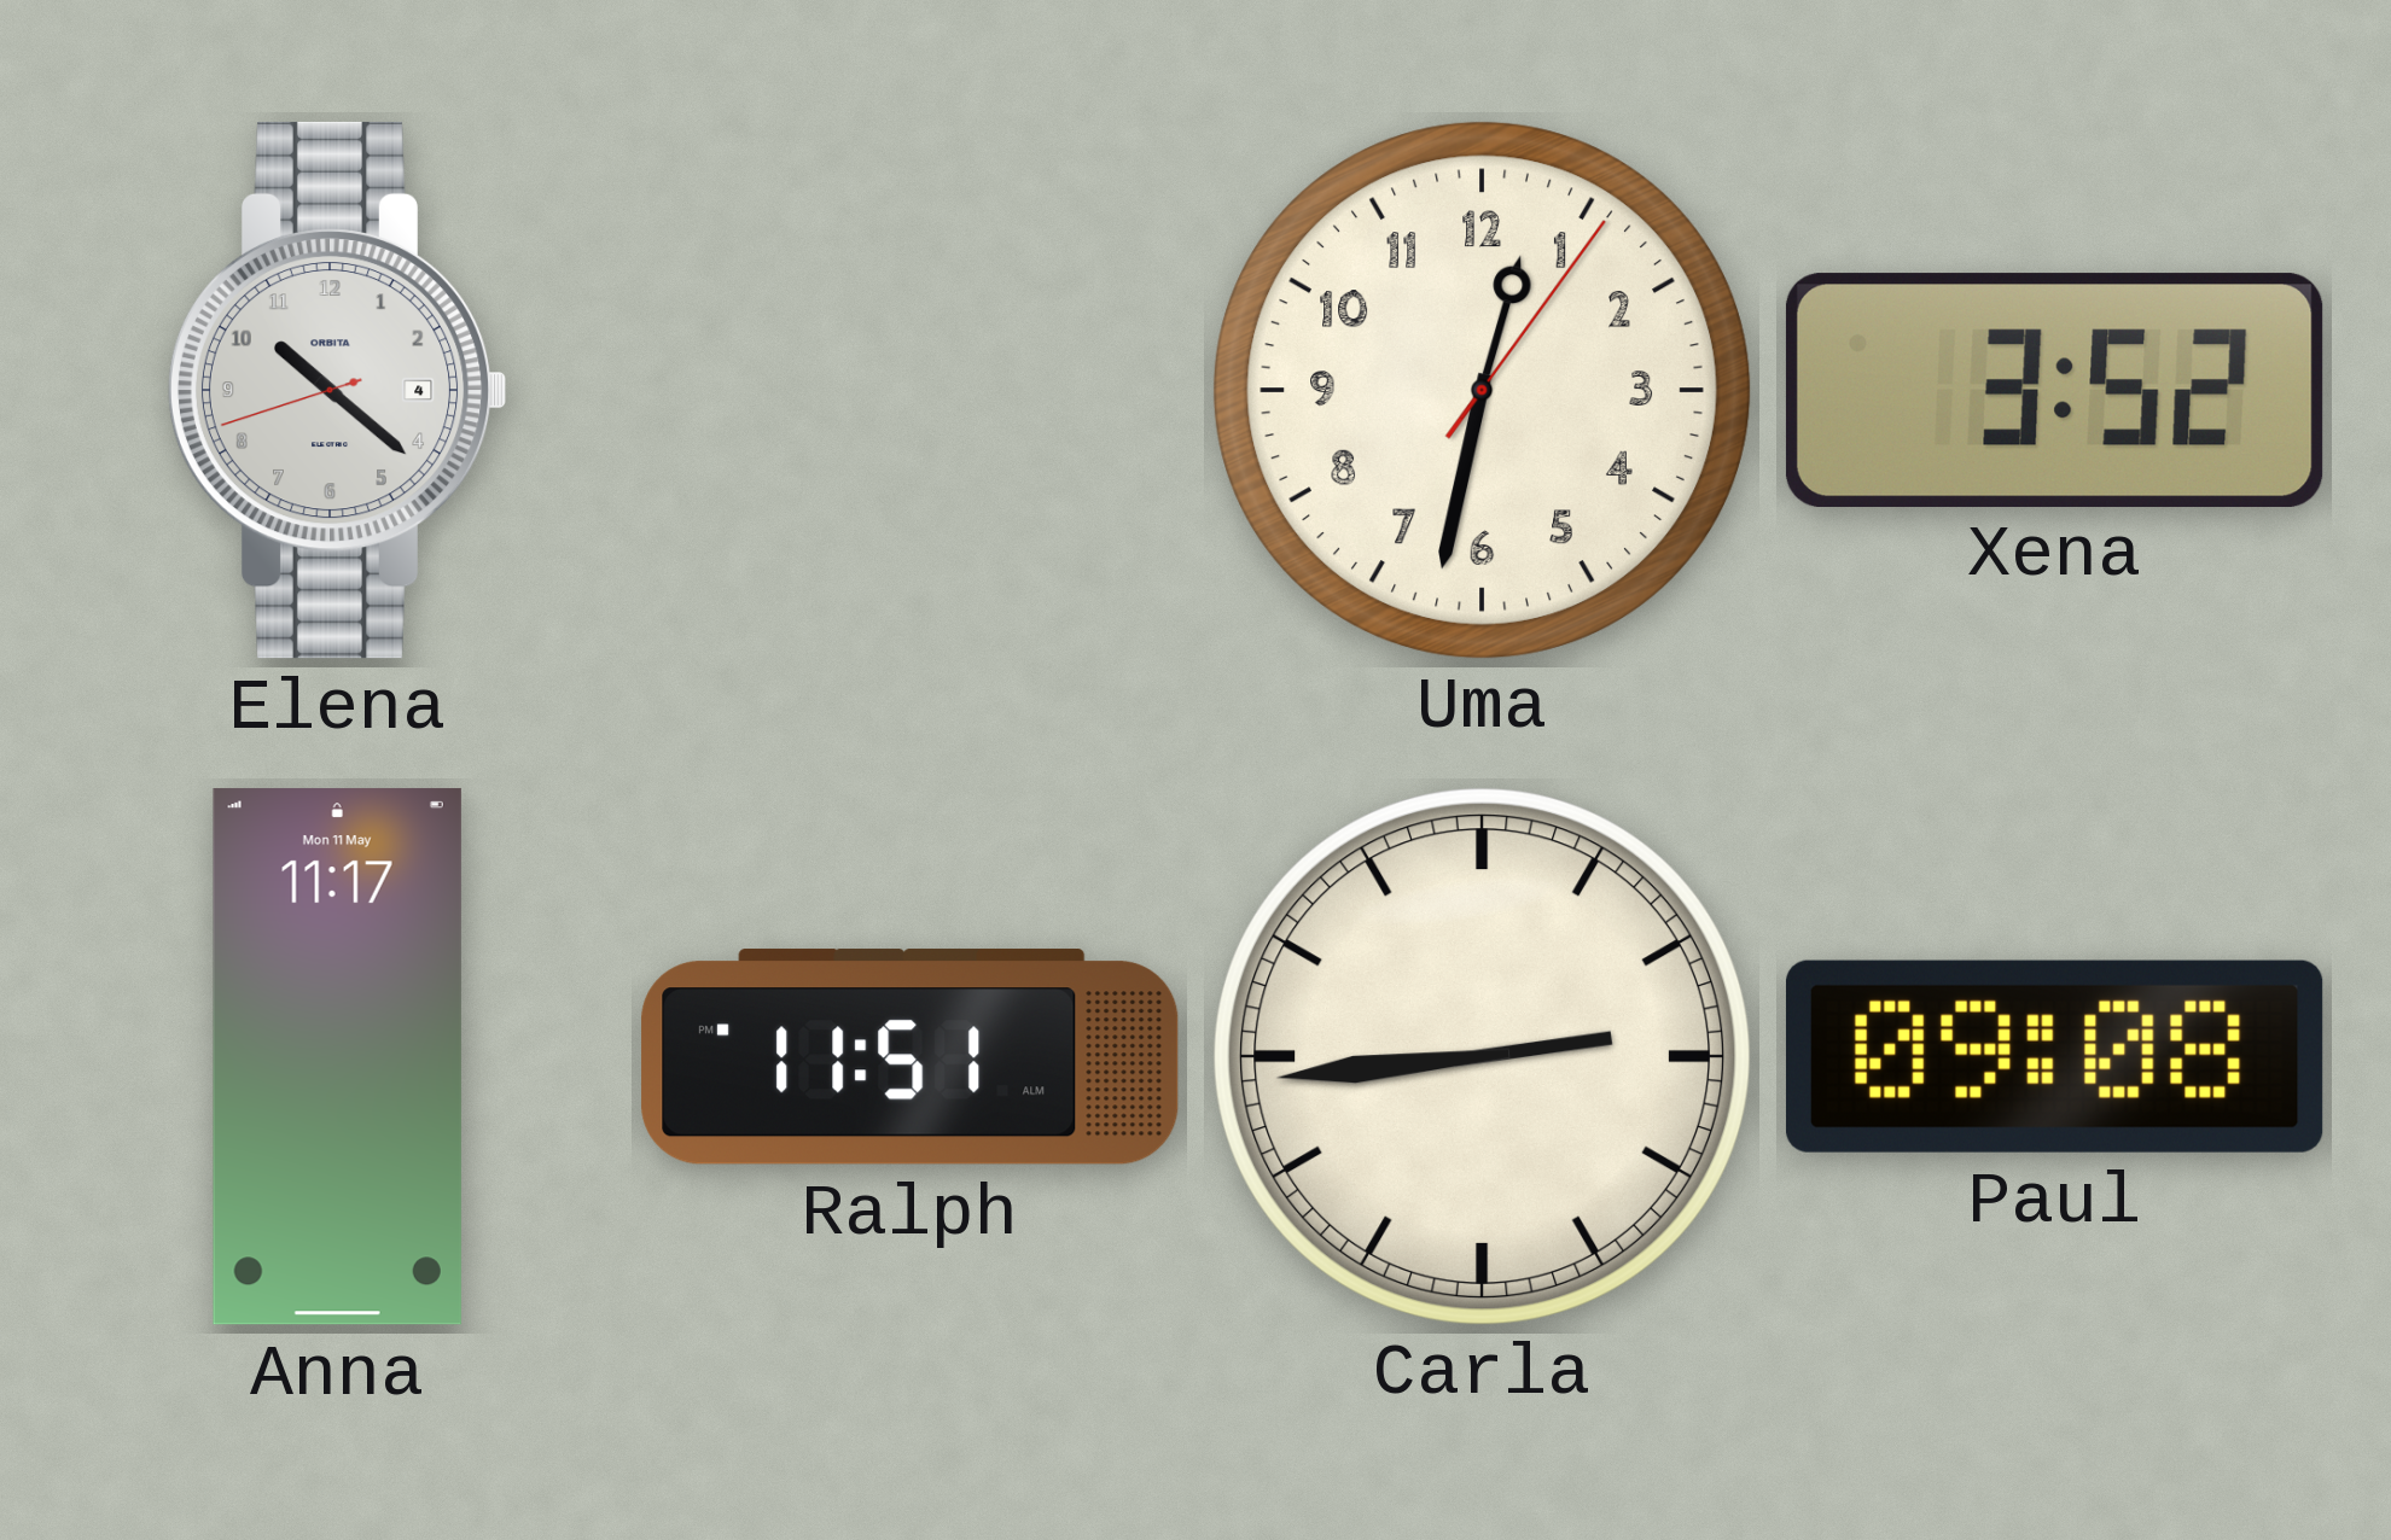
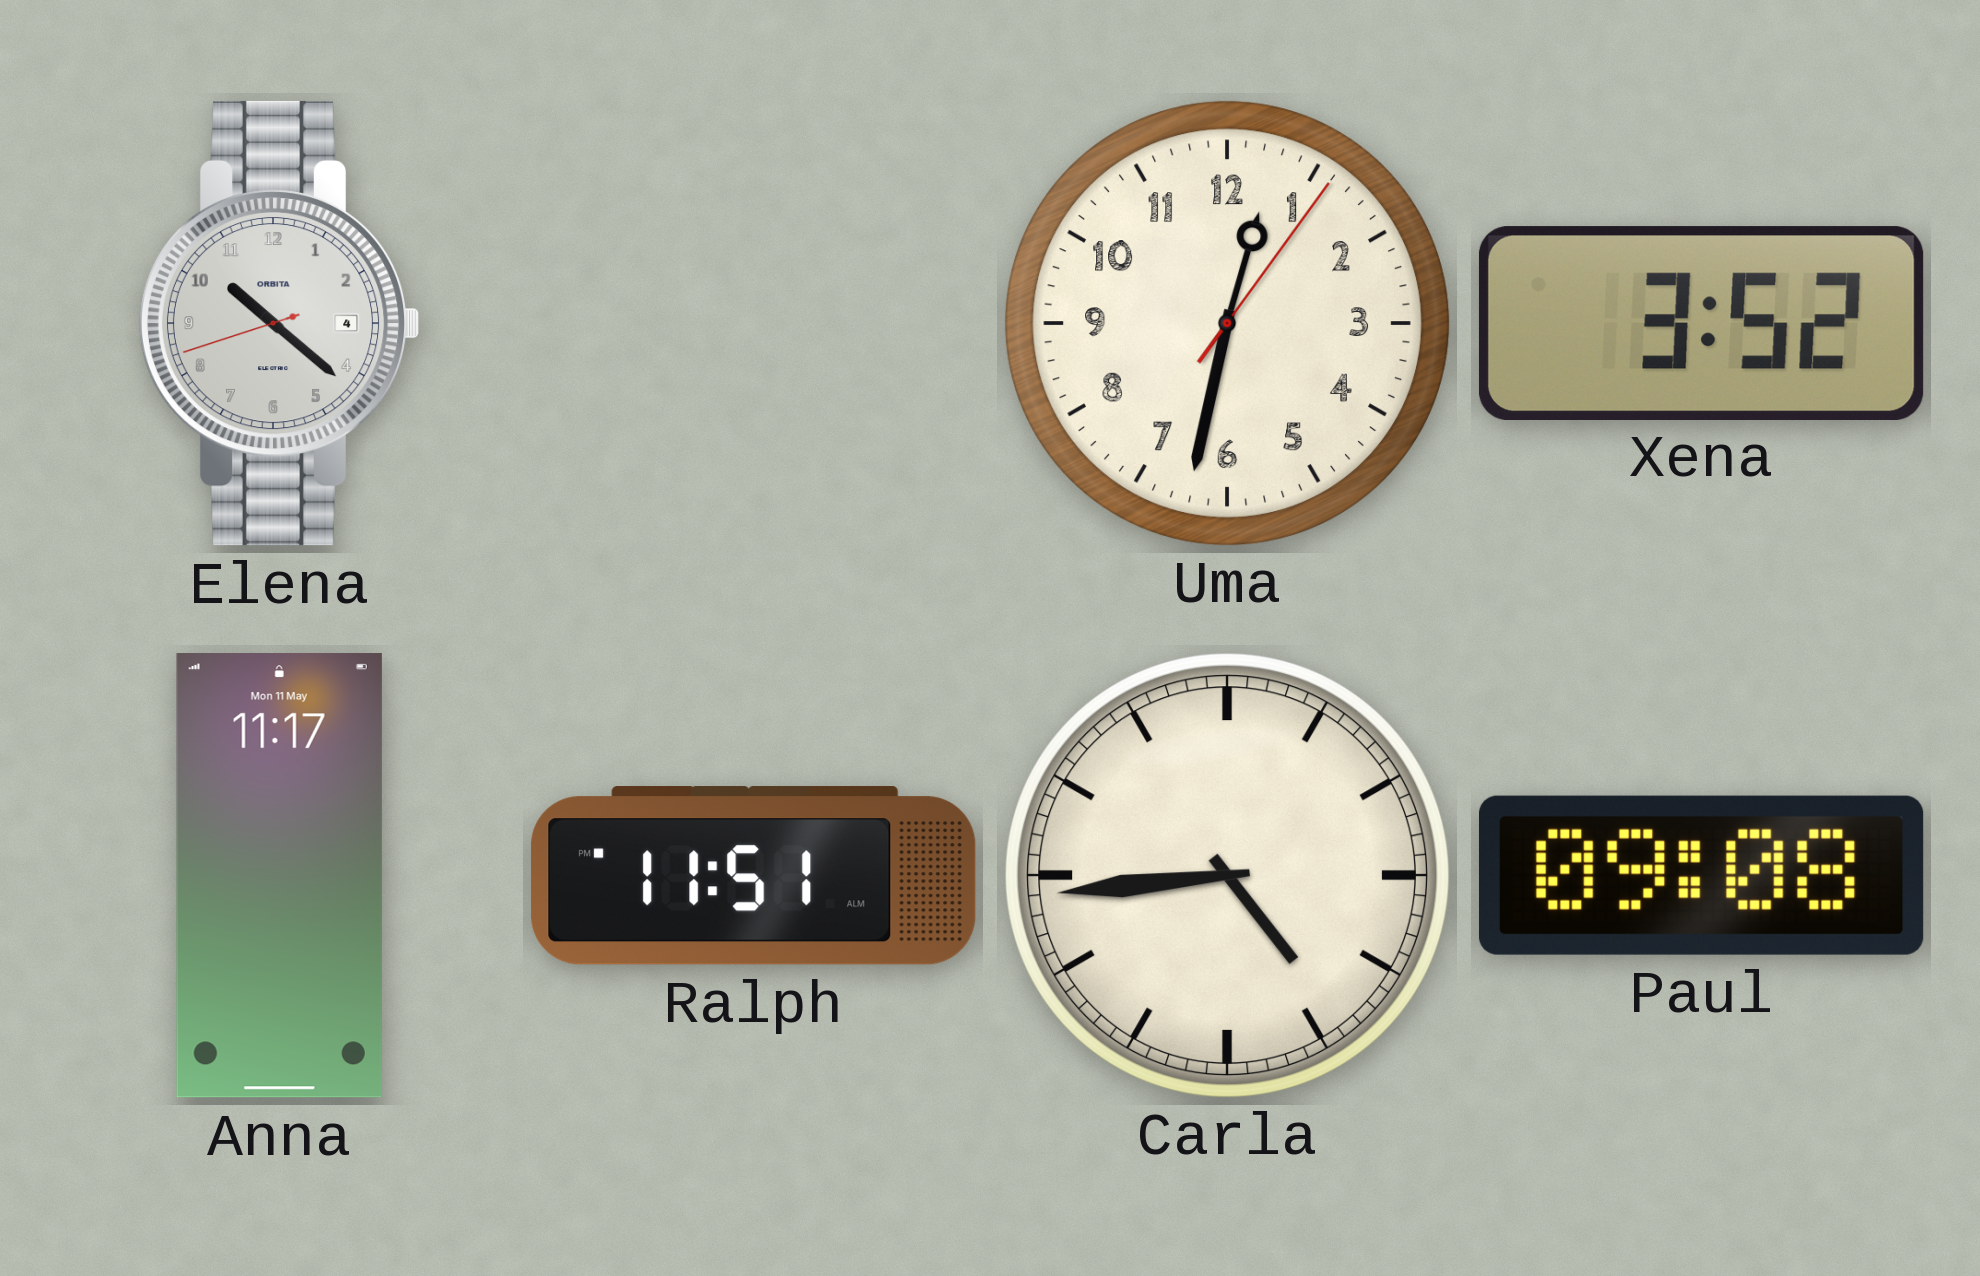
Carla: 2:44 -> 4:44
